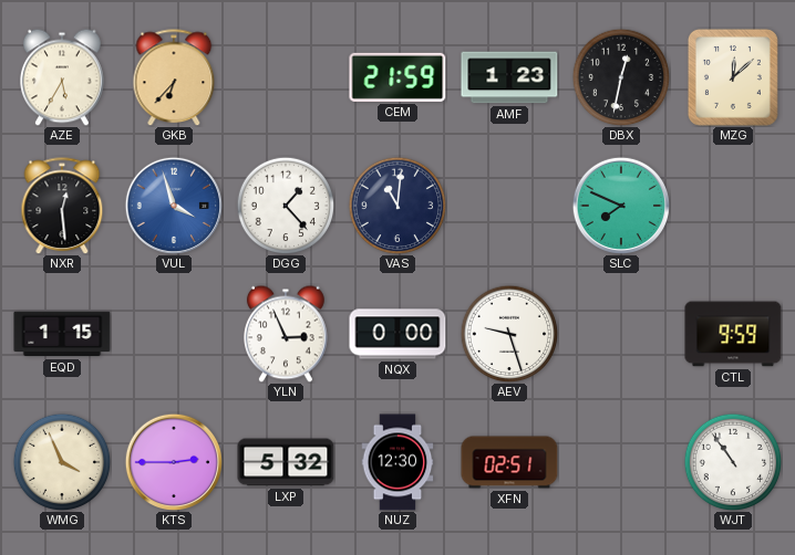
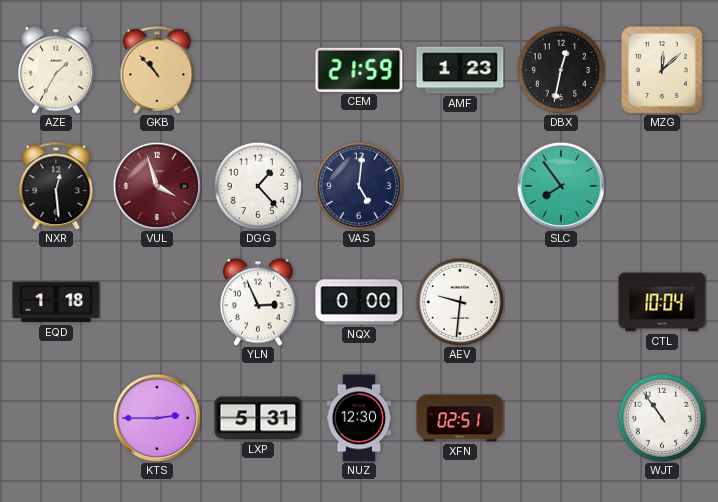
AZE: 5:35 -> 1:35
GKB: 6:37 -> 10:53
VUL dial: blue -> burgundy
VAS: 11:01 -> 5:01
SLC: 7:49 -> 7:54
EQD: 1:15 -> 1:18
AEV: 9:27 -> 9:31
CTL: 9:59 -> 10:04
WMG: 3:56 -> none
LXP: 5:32 -> 5:31
